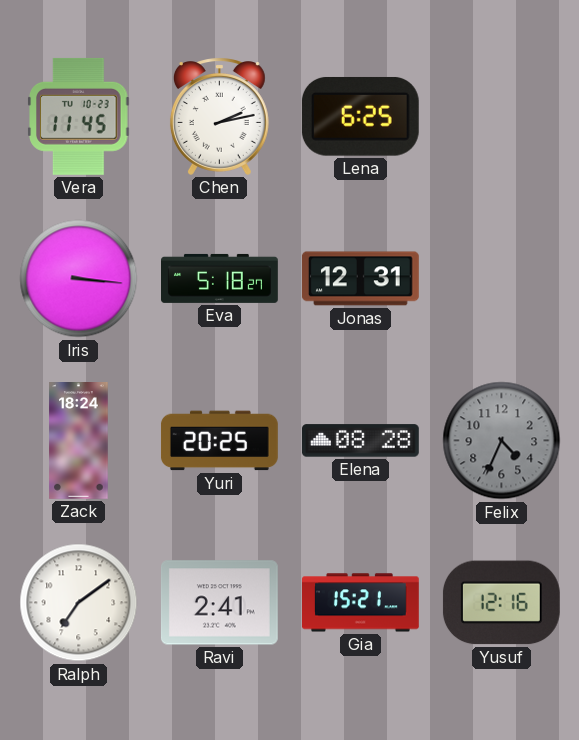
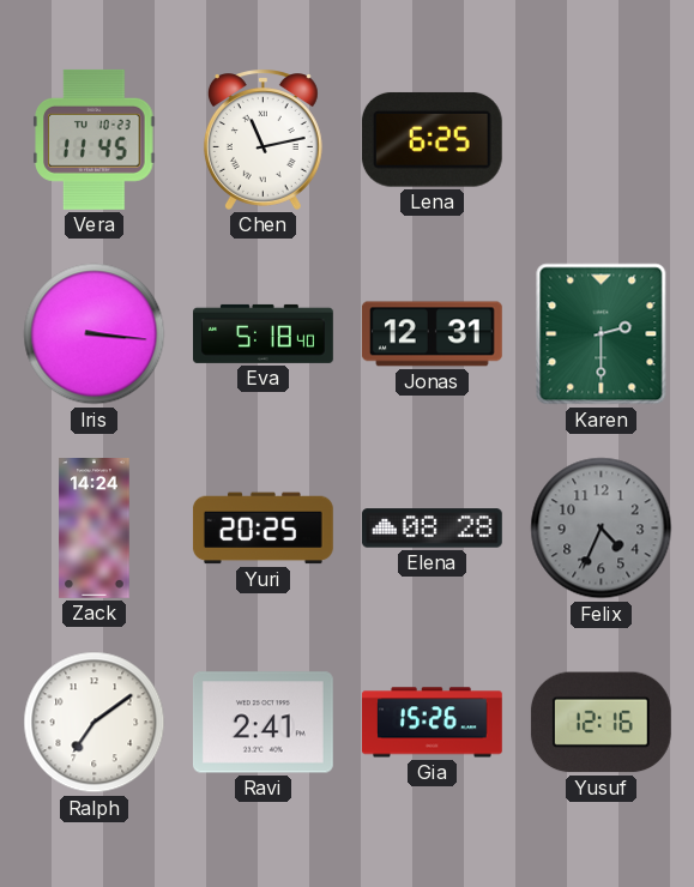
Chen: 2:13 -> 11:13
Eva: 5:18:27 -> 5:18:40
Karen: none -> 2:30
Zack: 18:24 -> 14:24
Gia: 15:21 -> 15:26
